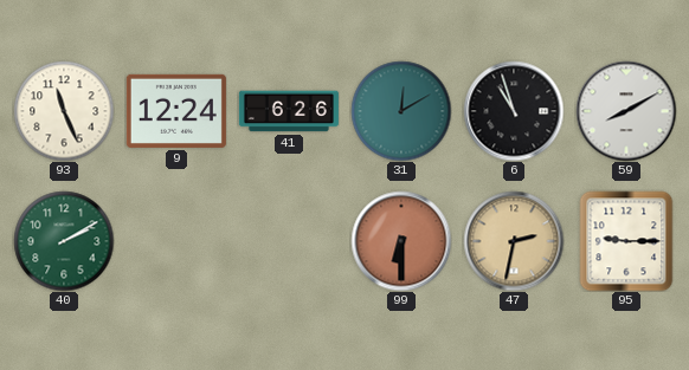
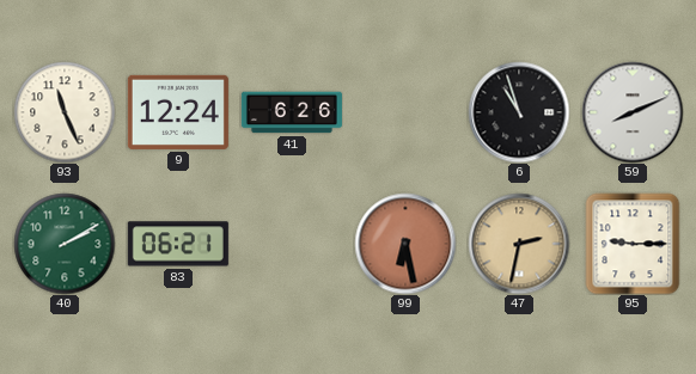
31: 12:10 -> none
59: 8:10 -> 8:11
83: none -> 06:21
99: 6:30 -> 6:28
